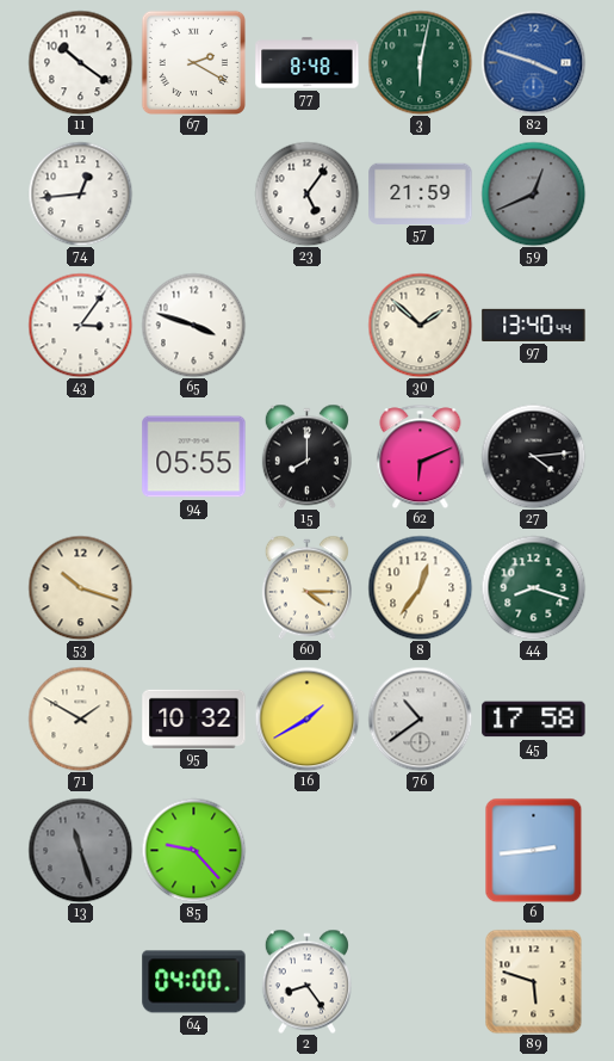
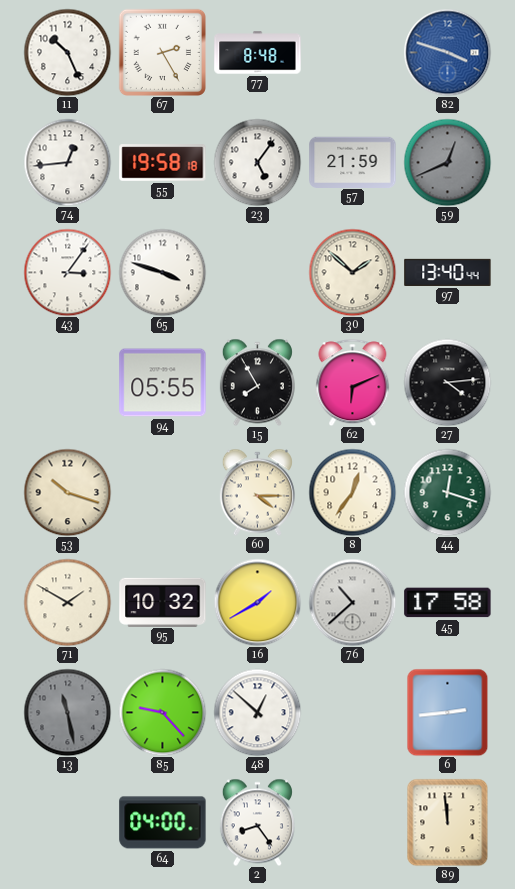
11: 10:21 -> 10:26
67: 2:20 -> 2:25
3: 6:02 -> none
55: none -> 19:58
15: 8:00 -> 7:55
44: 8:18 -> 12:18
76: 10:39 -> 10:38
13: 11:27 -> 11:28
48: none -> 12:52
89: 5:48 -> 11:59
